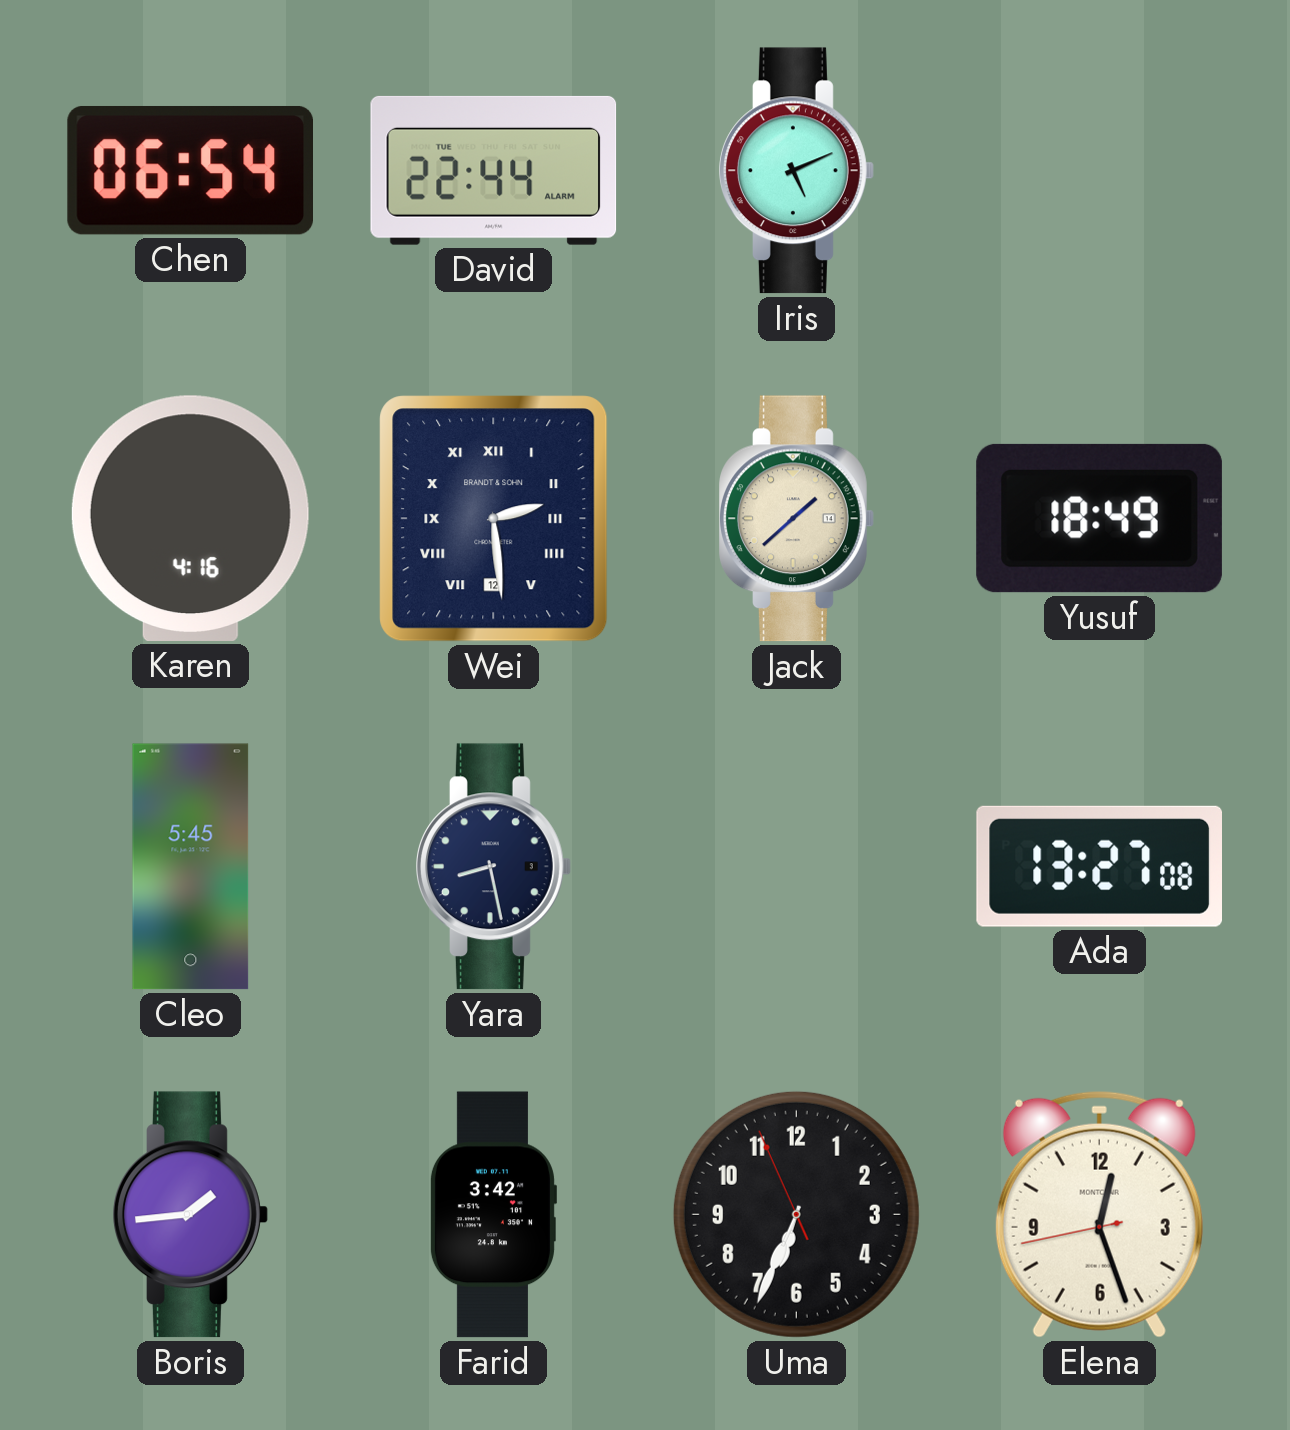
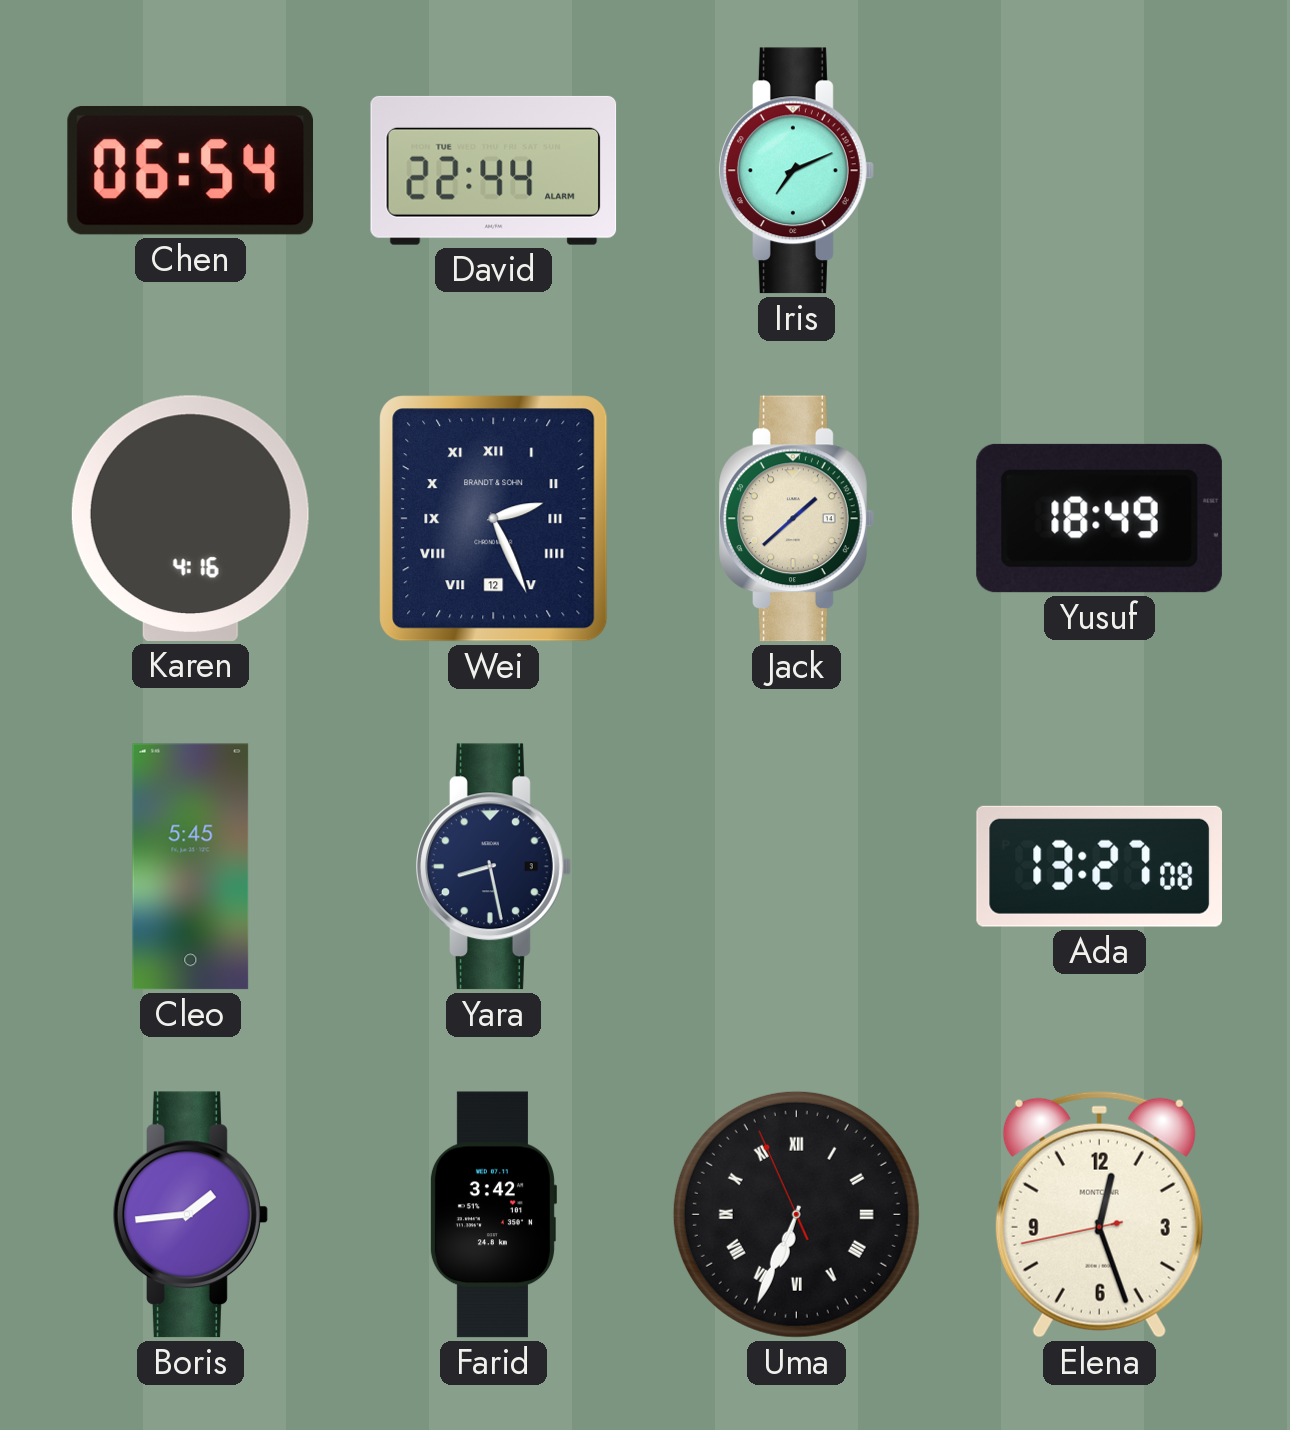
Iris: 5:11 -> 7:11
Wei: 2:29 -> 2:26
Uma numerals: Arabic -> Roman
